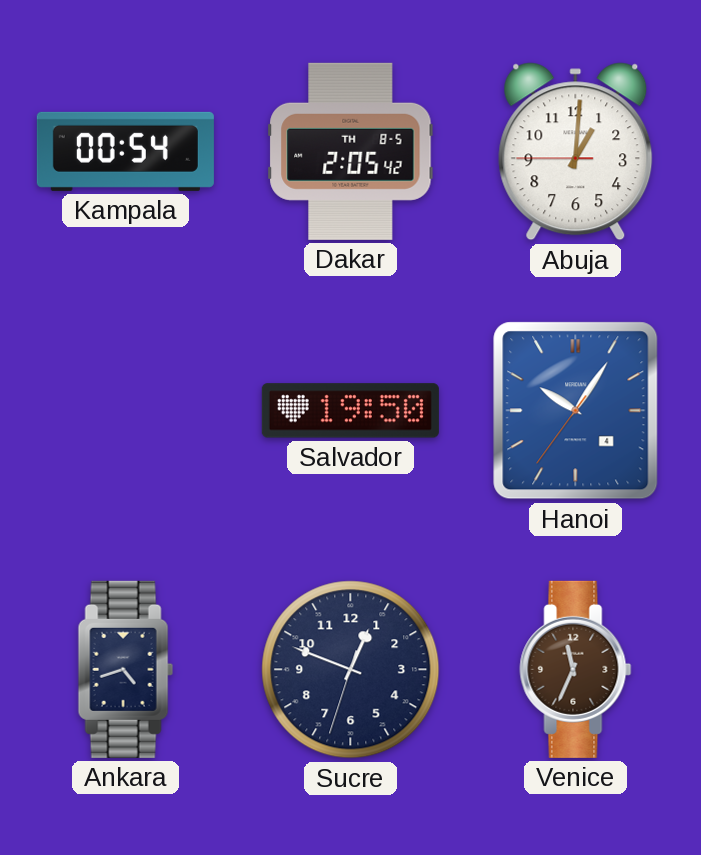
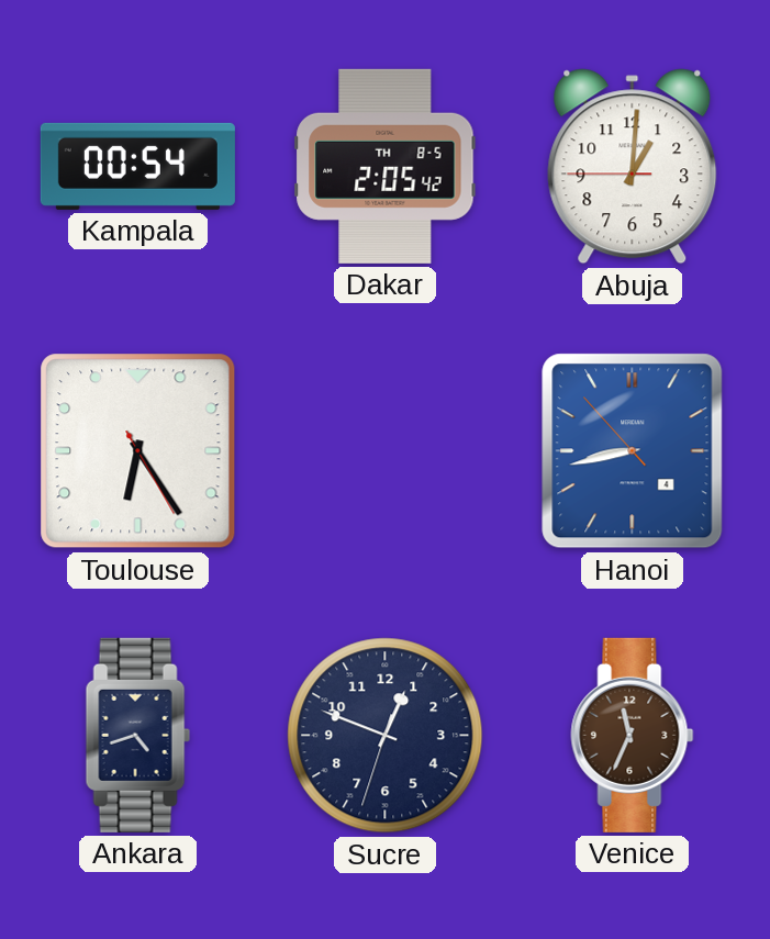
Toulouse: none -> 6:24
Salvador: 19:50 -> none
Hanoi: 10:05 -> 8:42
